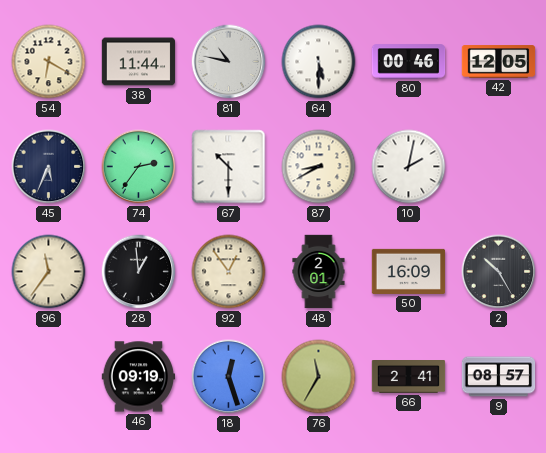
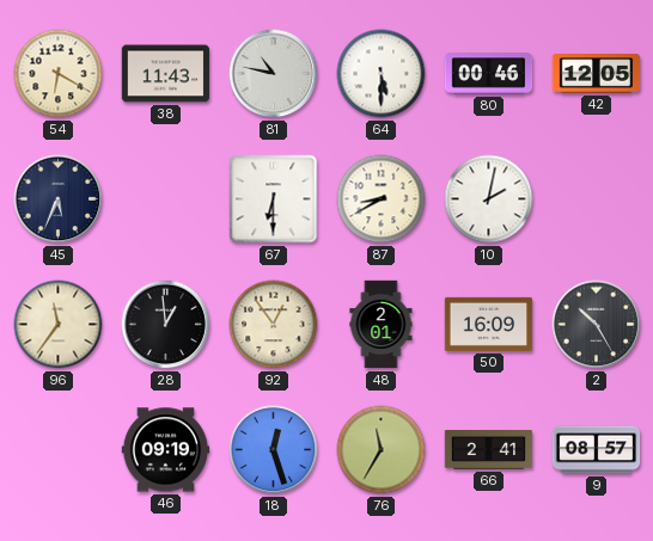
38: 11:44 -> 11:43
74: 2:36 -> none
67: 10:30 -> 6:30
